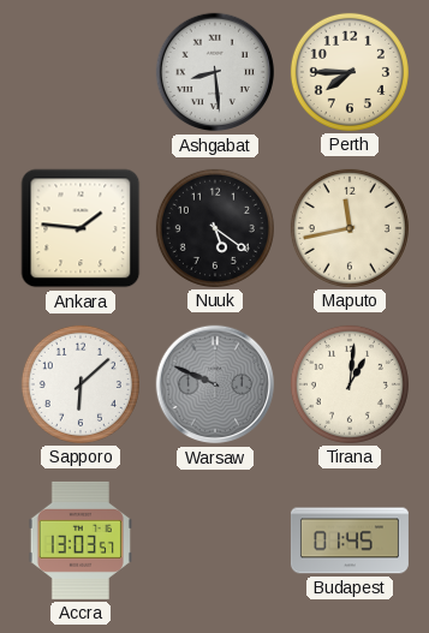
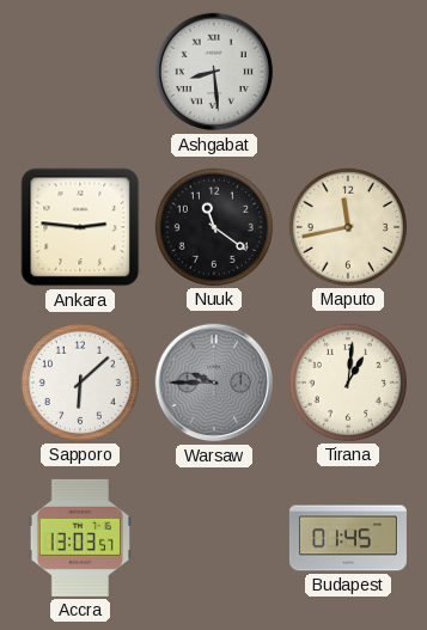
Perth: 7:45 -> none
Ankara: 1:46 -> 2:46
Nuuk: 5:21 -> 11:21
Warsaw: 9:49 -> 9:45
